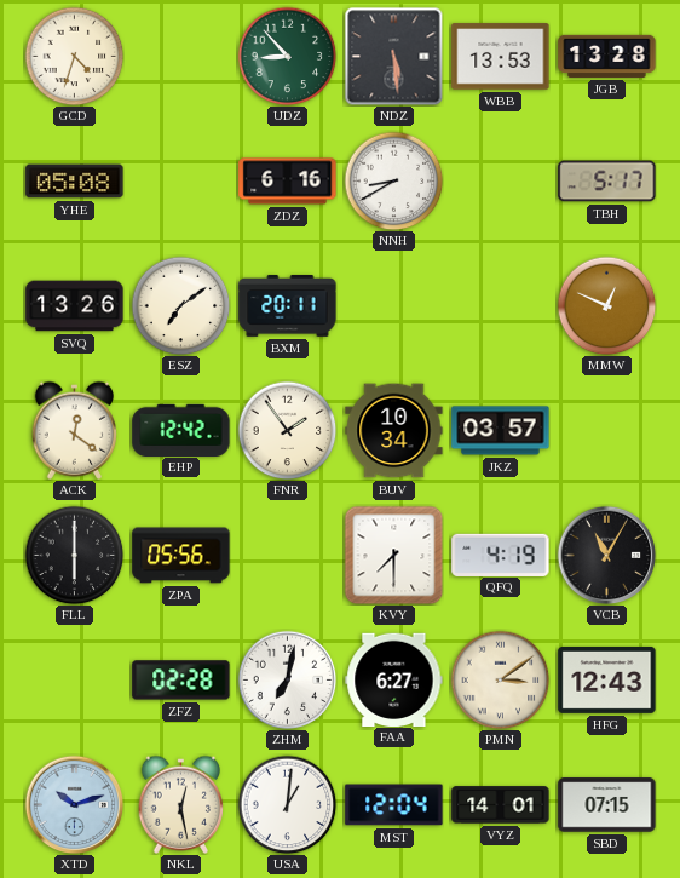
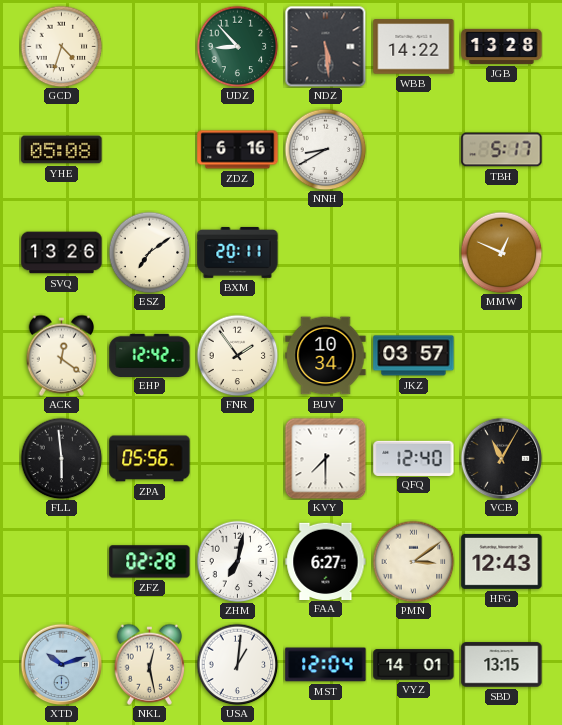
WBB: 13:53 -> 14:22
FLL: 6:00 -> 5:59
QFQ: 4:19 -> 12:40
SBD: 07:15 -> 13:15
